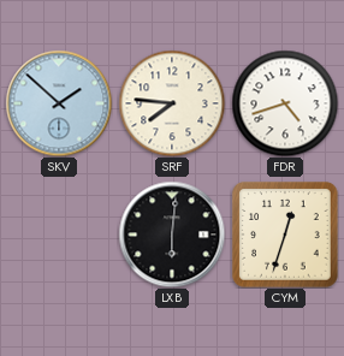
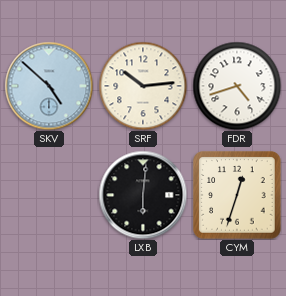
SKV: 1:52 -> 4:52
SRF: 7:46 -> 10:14
